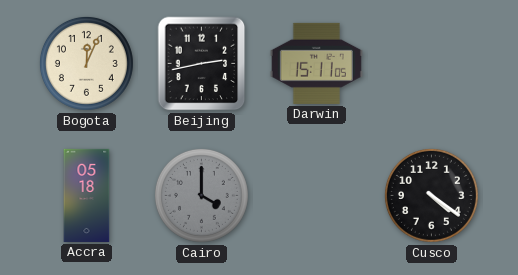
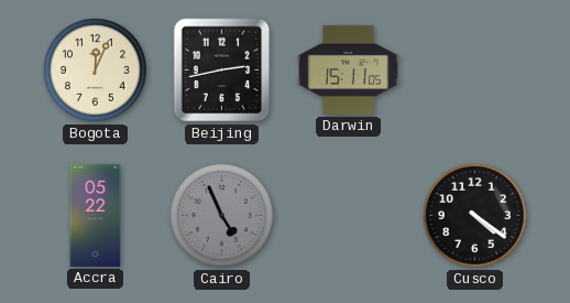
Accra: 05:18 -> 05:22
Cairo: 4:00 -> 4:56
